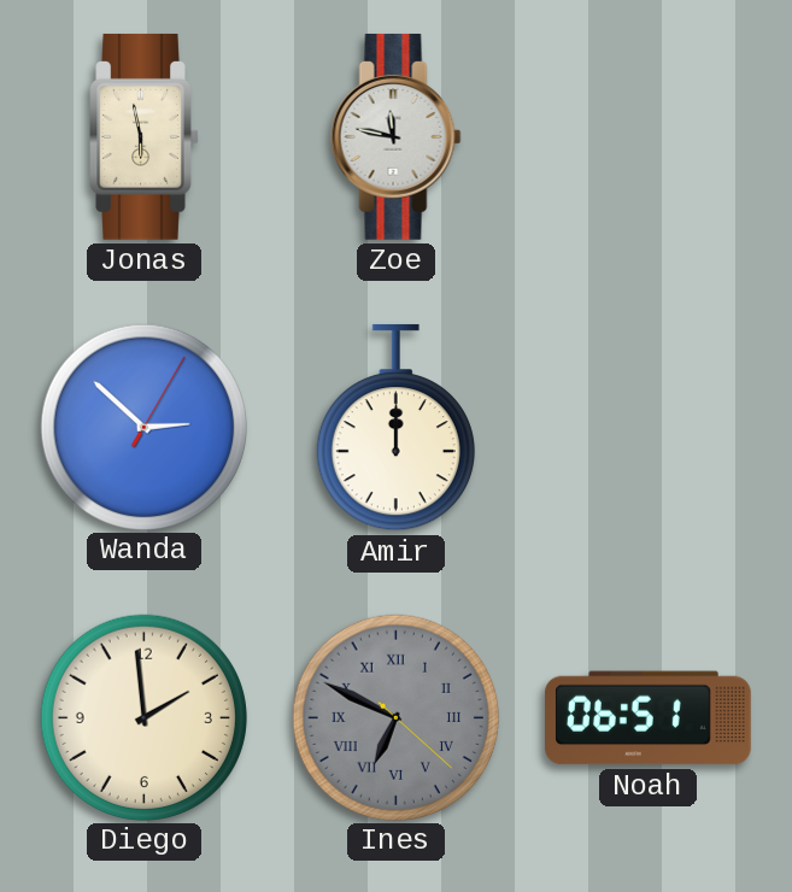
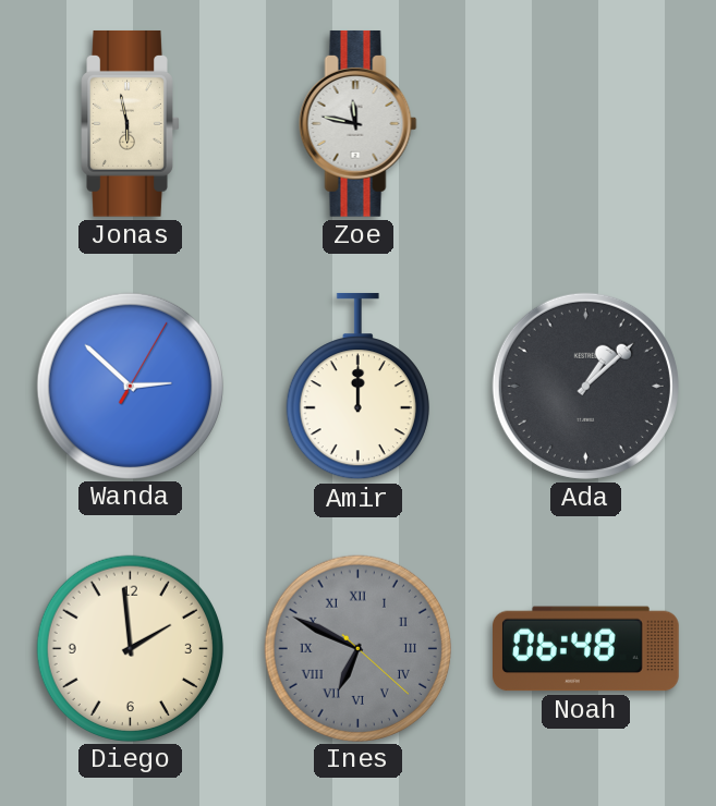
Ada: none -> 1:08
Noah: 06:51 -> 06:48
